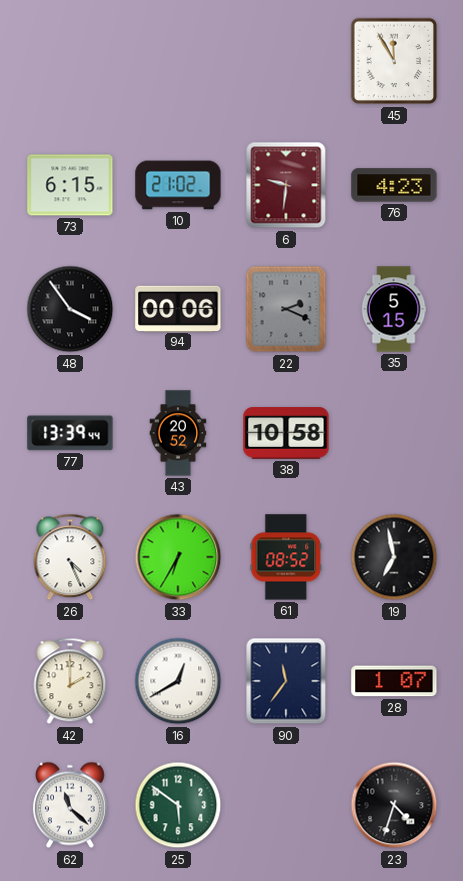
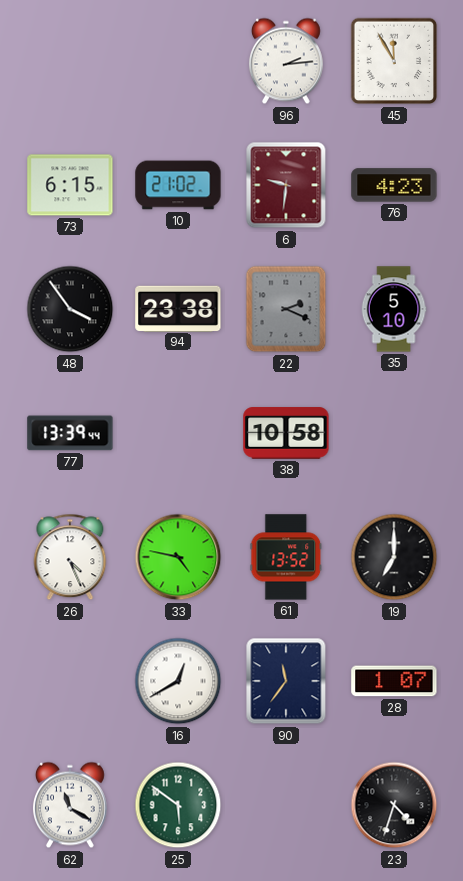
96: none -> 2:14
94: 00:06 -> 23:38
35: 5:15 -> 5:10
43: 20:52 -> none
33: 6:35 -> 4:47
61: 08:52 -> 13:52
19: 6:58 -> 7:00
42: 2:00 -> none
62: 11:22 -> 11:20
